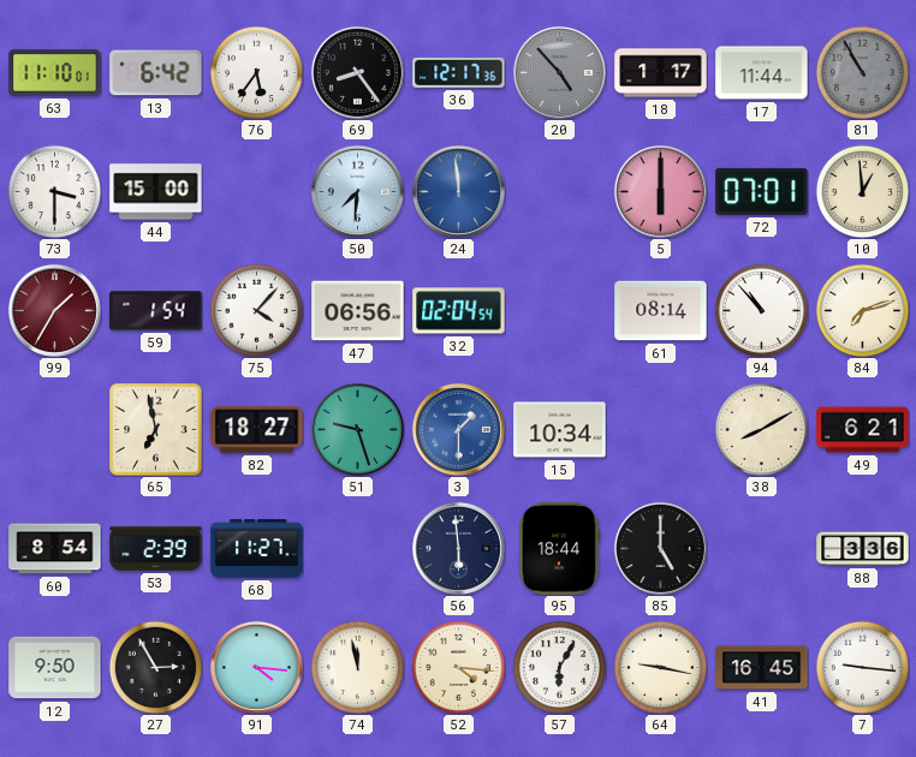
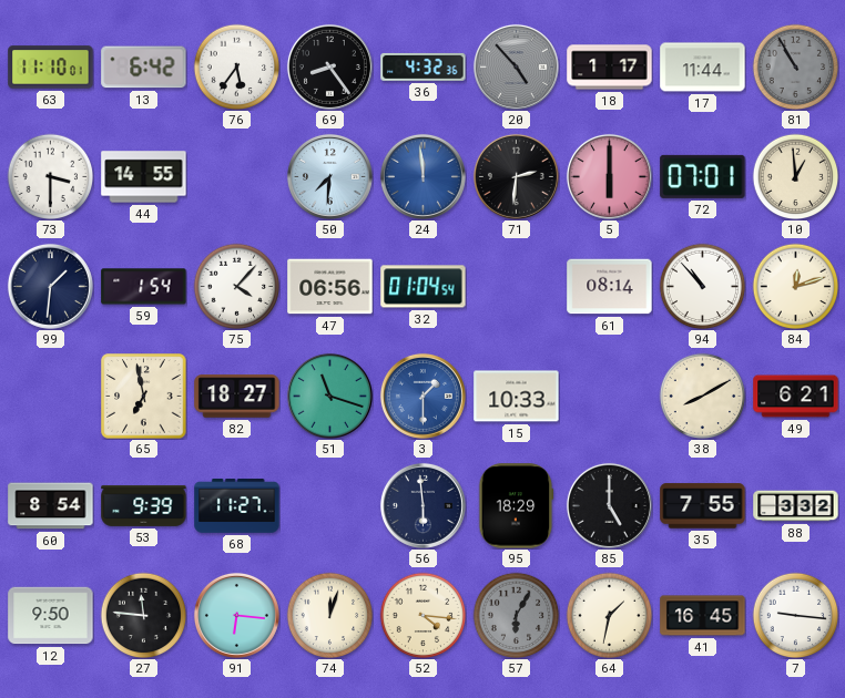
36: 12:17 -> 4:32
44: 15:00 -> 14:55
71: none -> 2:31
99: 1:35 -> 1:31
99 dial: burgundy -> navy
32: 02:04 -> 01:04
84: 7:12 -> 12:12
51: 9:27 -> 11:18
15: 10:34 -> 10:33
53: 2:39 -> 9:39
95: 18:44 -> 18:29
35: none -> 7:55
88: 3:36 -> 3:32
27: 2:55 -> 11:46
91: 4:16 -> 6:16
74: 11:58 -> 12:03
57 dial: white -> grey
64: 9:17 -> 1:32
